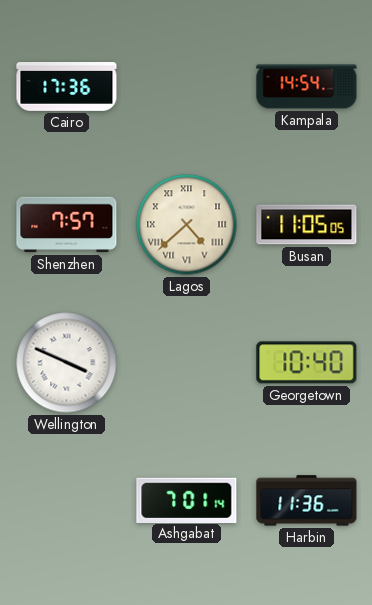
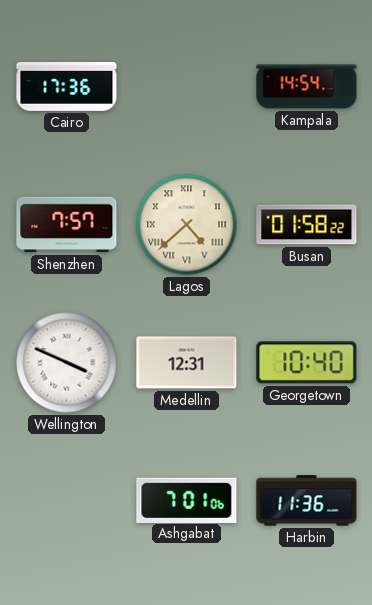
Busan: 11:05 -> 01:58
Medellin: none -> 12:31
Ashgabat: 7:01:14 -> 7:01:06
